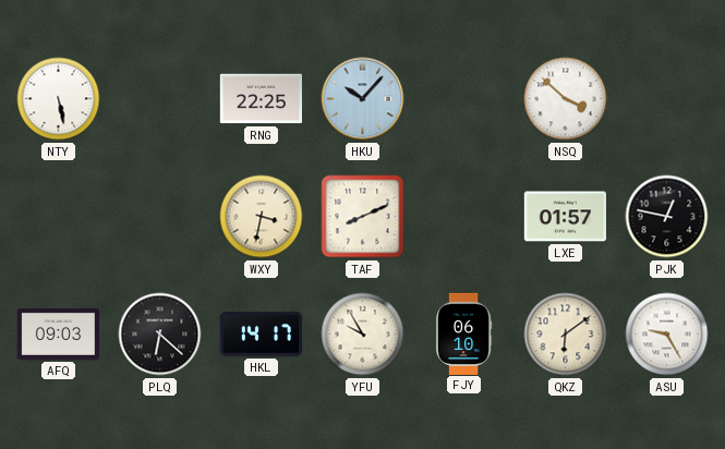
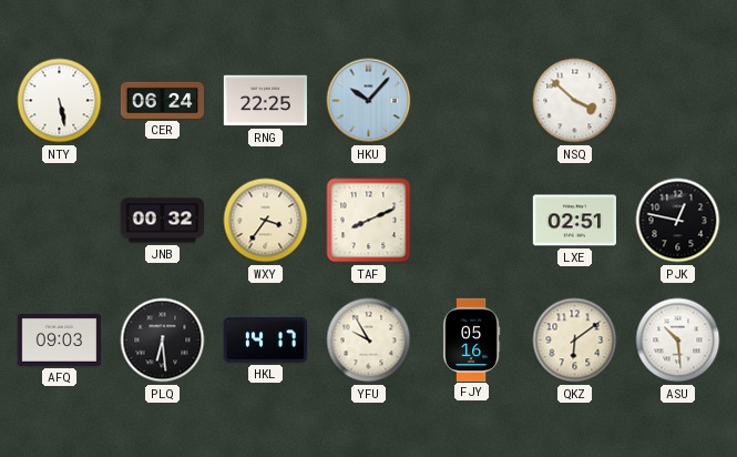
CER: none -> 06:24
JNB: none -> 00:32
WXY: 3:32 -> 3:36
LXE: 01:57 -> 02:51
PLQ: 6:22 -> 6:29
FJY: 06:10 -> 05:16
ASU: 9:25 -> 10:29
